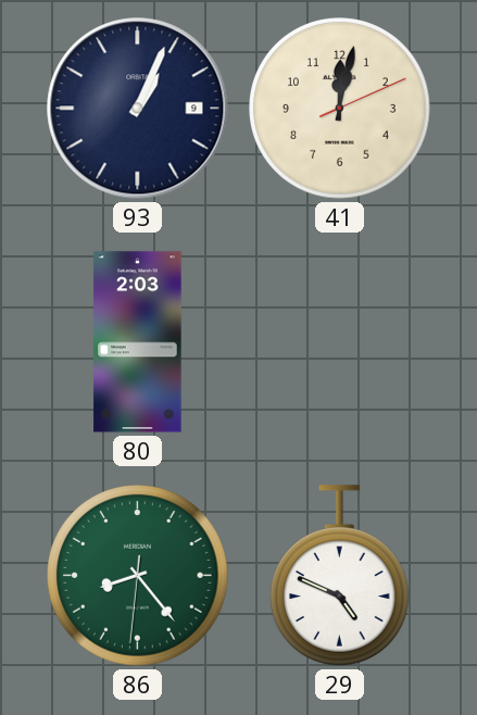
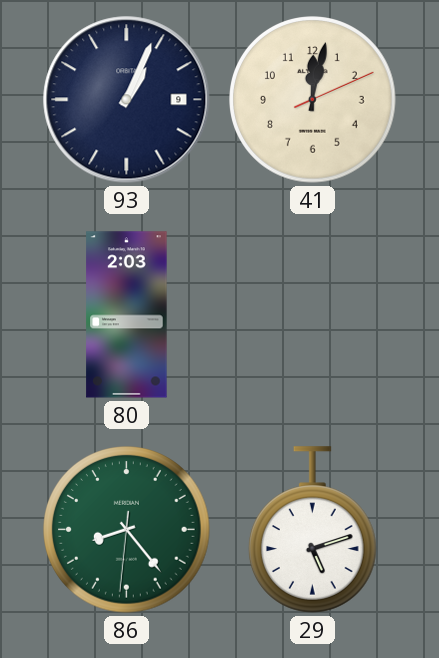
29: 4:49 -> 5:12
